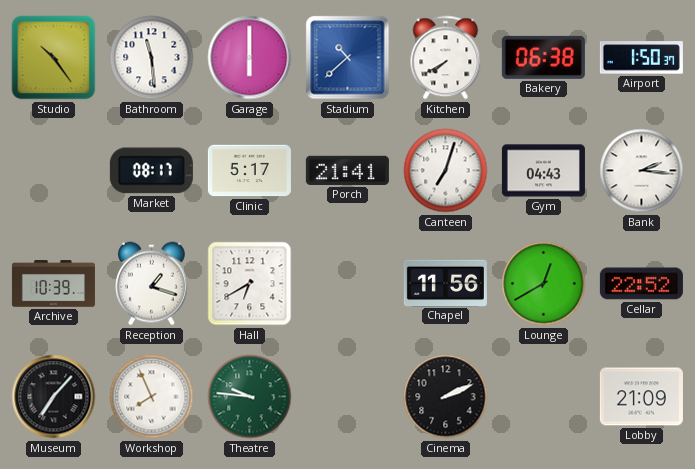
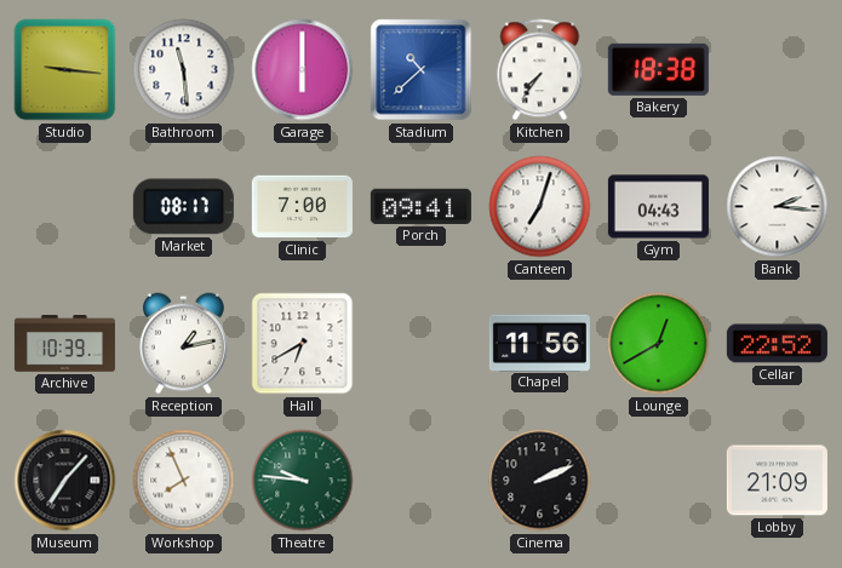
Studio: 10:24 -> 9:16
Kitchen: 7:40 -> 7:36
Bakery: 06:38 -> 18:38
Airport: 1:50 -> none
Clinic: 5:17 -> 7:00
Porch: 21:41 -> 09:41
Reception: 1:18 -> 1:13
